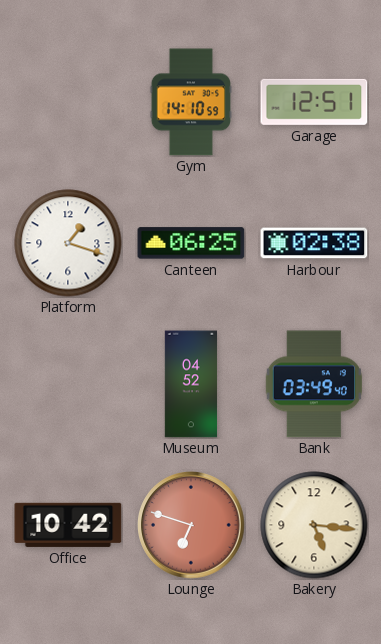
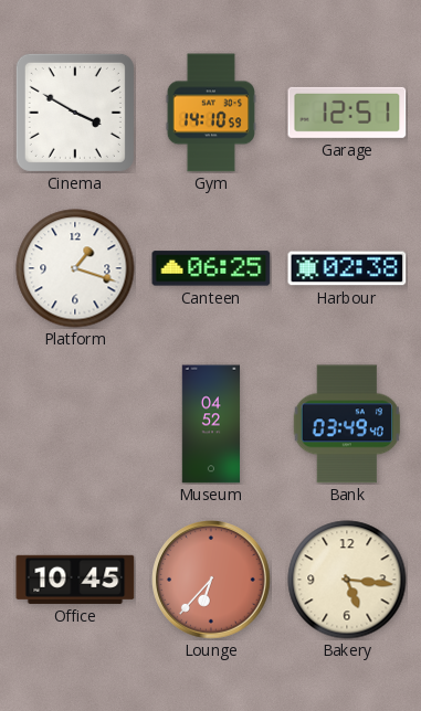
Cinema: none -> 3:50
Office: 10:42 -> 10:45
Lounge: 6:48 -> 6:37
